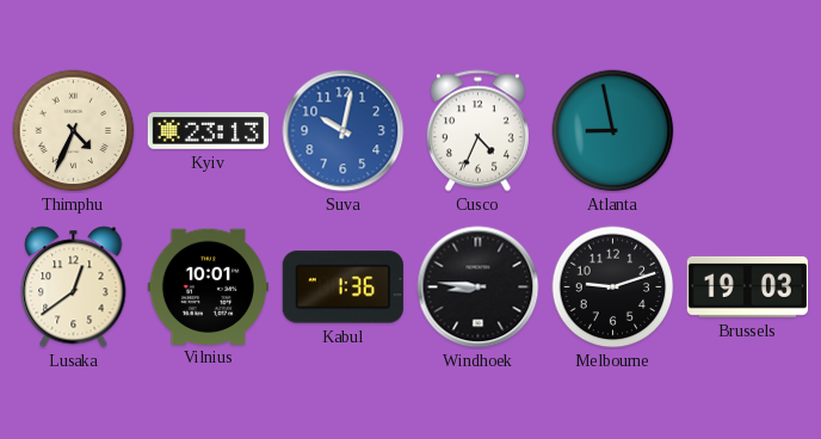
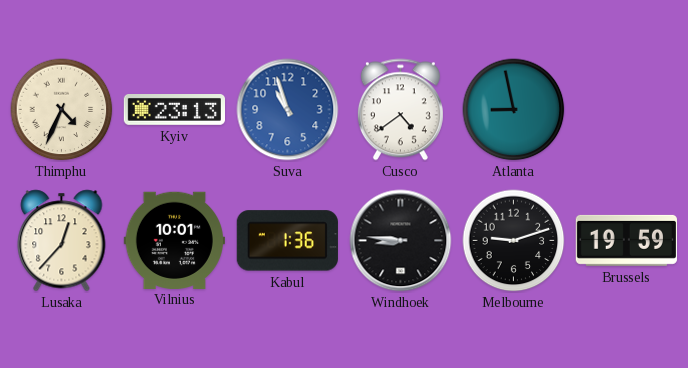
Suva: 10:02 -> 10:57
Cusco: 4:34 -> 4:39
Lusaka: 12:39 -> 12:37
Brussels: 19:03 -> 19:59
